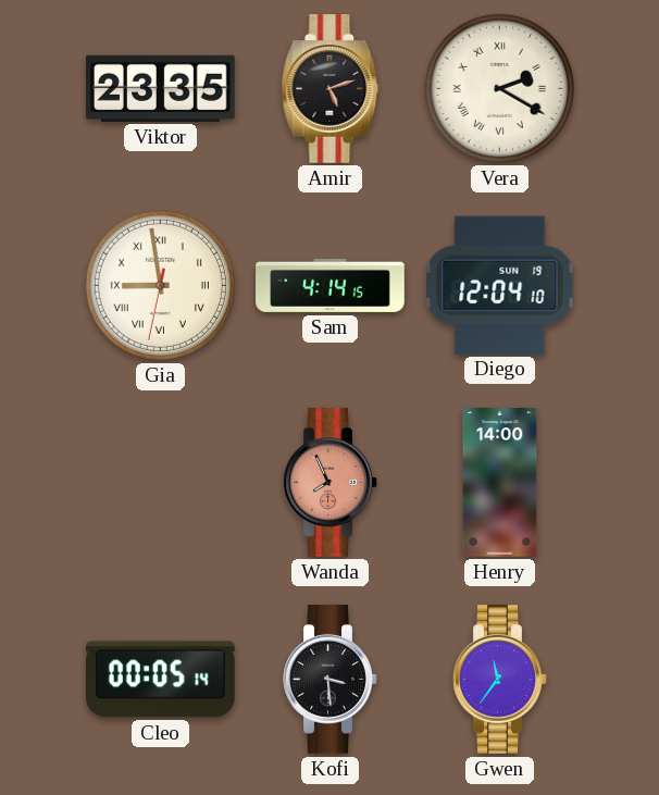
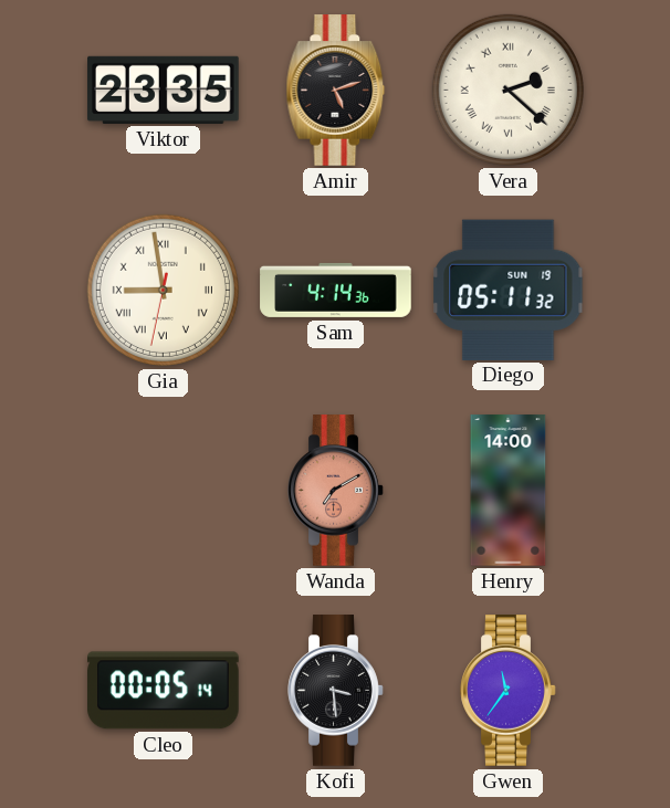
Vera: 2:20 -> 2:22
Sam: 4:14:15 -> 4:14:36
Diego: 12:04 -> 05:11
Wanda: 7:56 -> 7:10
